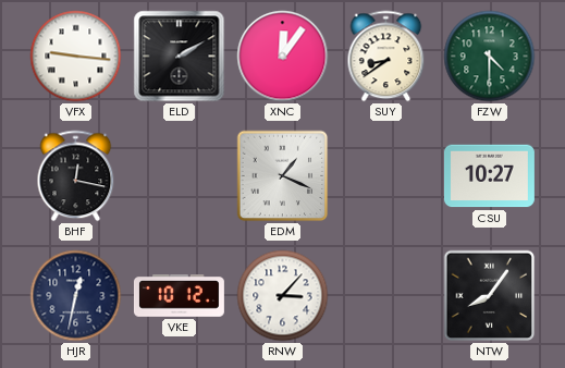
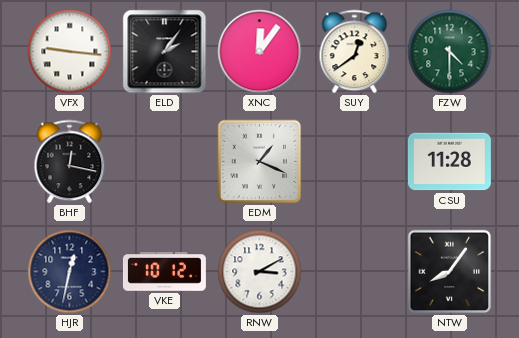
ELD: 2:10 -> 2:06
SUY: 8:39 -> 12:39
CSU: 10:27 -> 11:28
RNW: 3:07 -> 3:10
